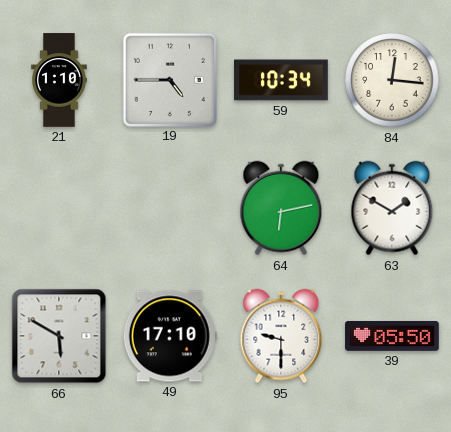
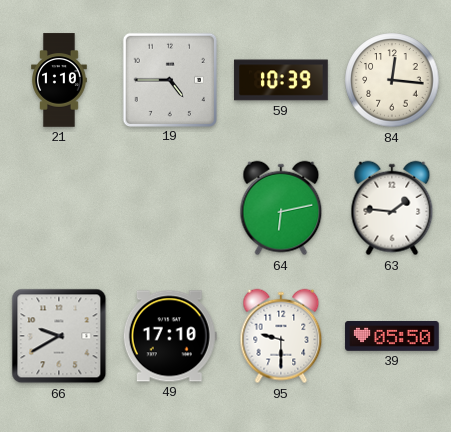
59: 10:34 -> 10:39
63: 1:50 -> 1:46
66: 5:50 -> 9:40
